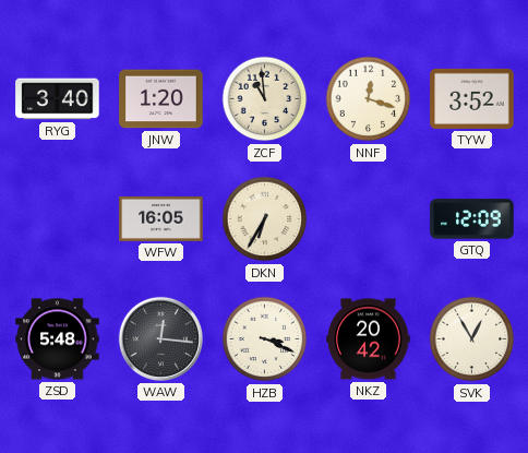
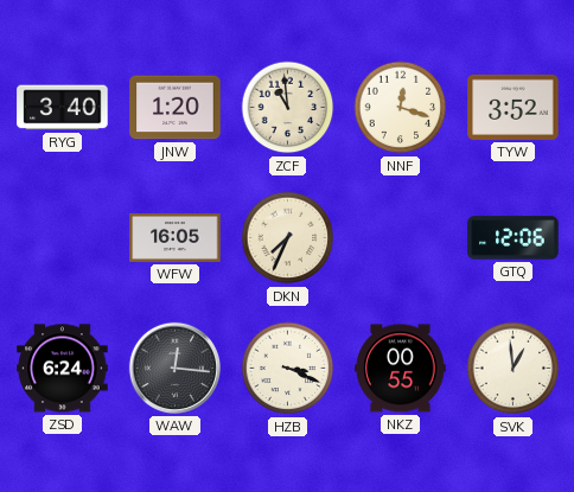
DKN: 6:35 -> 7:34
GTQ: 12:09 -> 12:06
ZSD: 5:48 -> 6:24
NKZ: 20:42 -> 00:55
SVK: 12:55 -> 12:59
